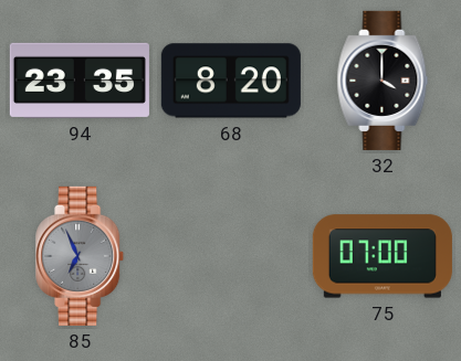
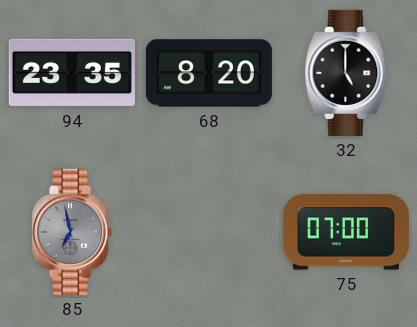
32: 4:00 -> 5:00
85: 6:56 -> 6:58
